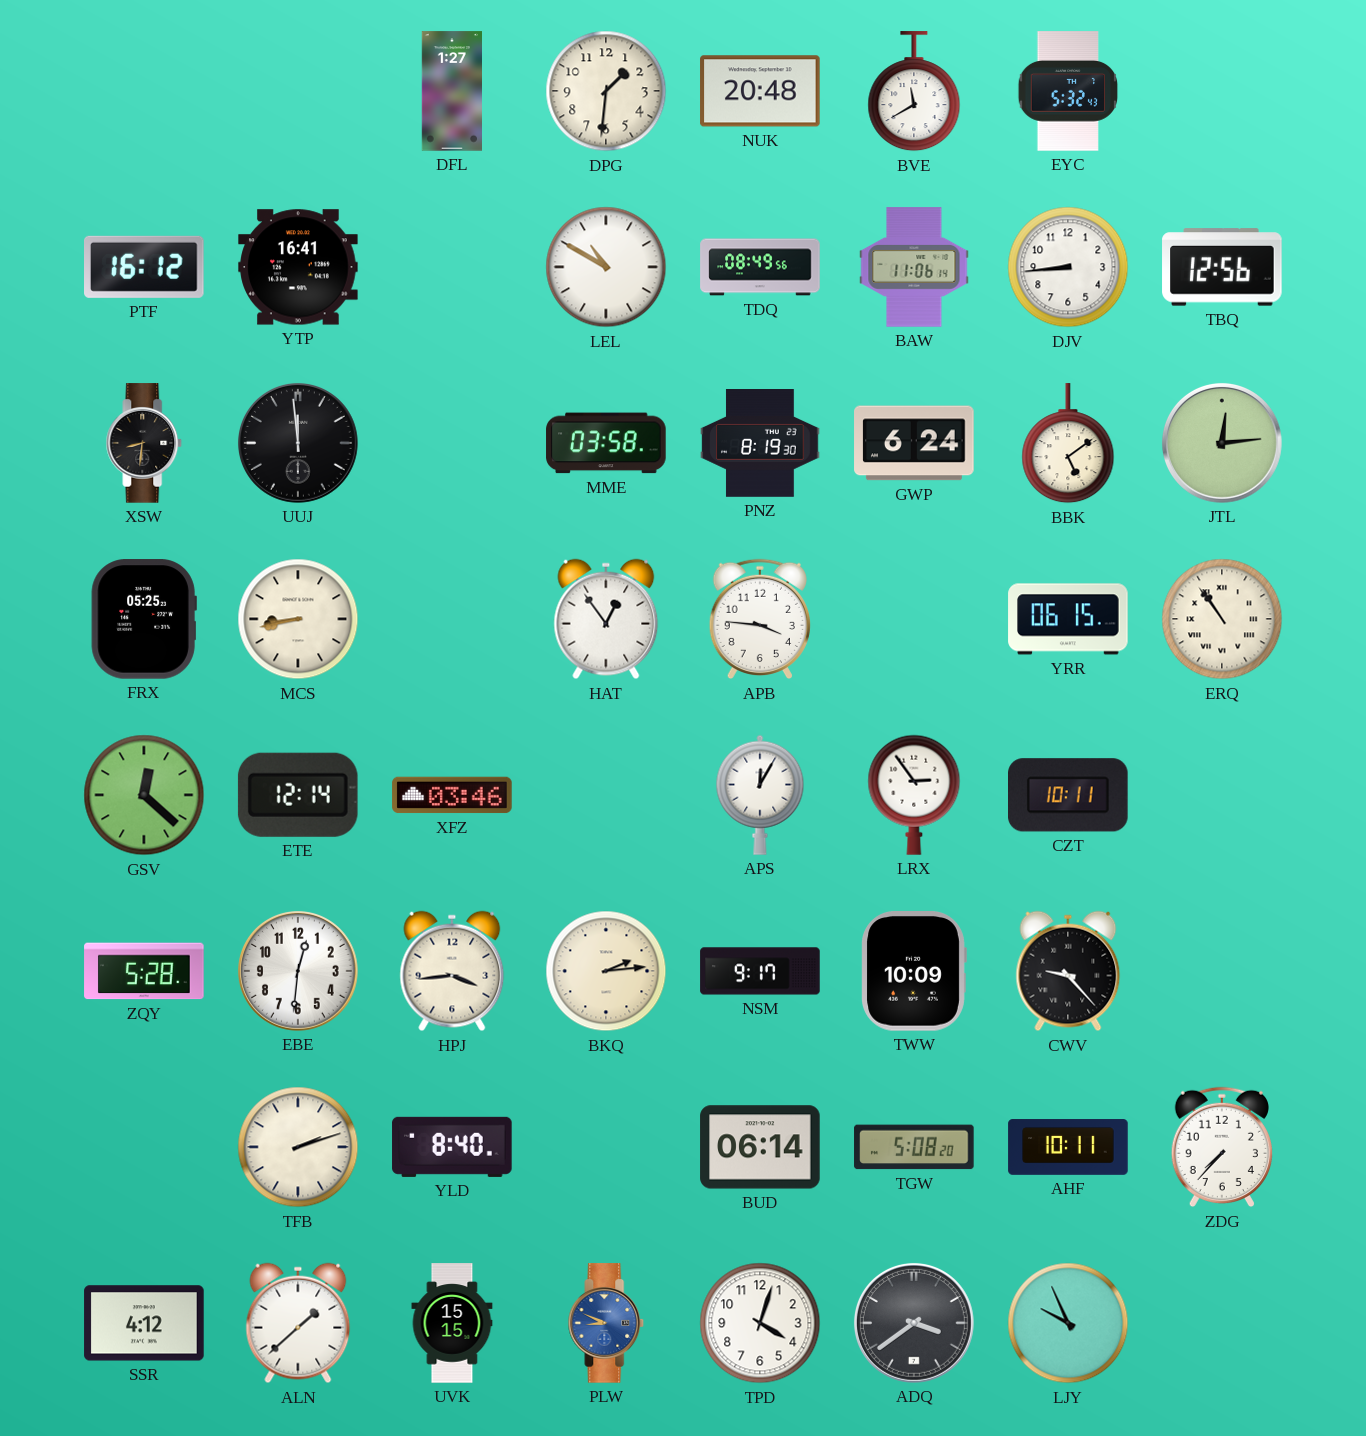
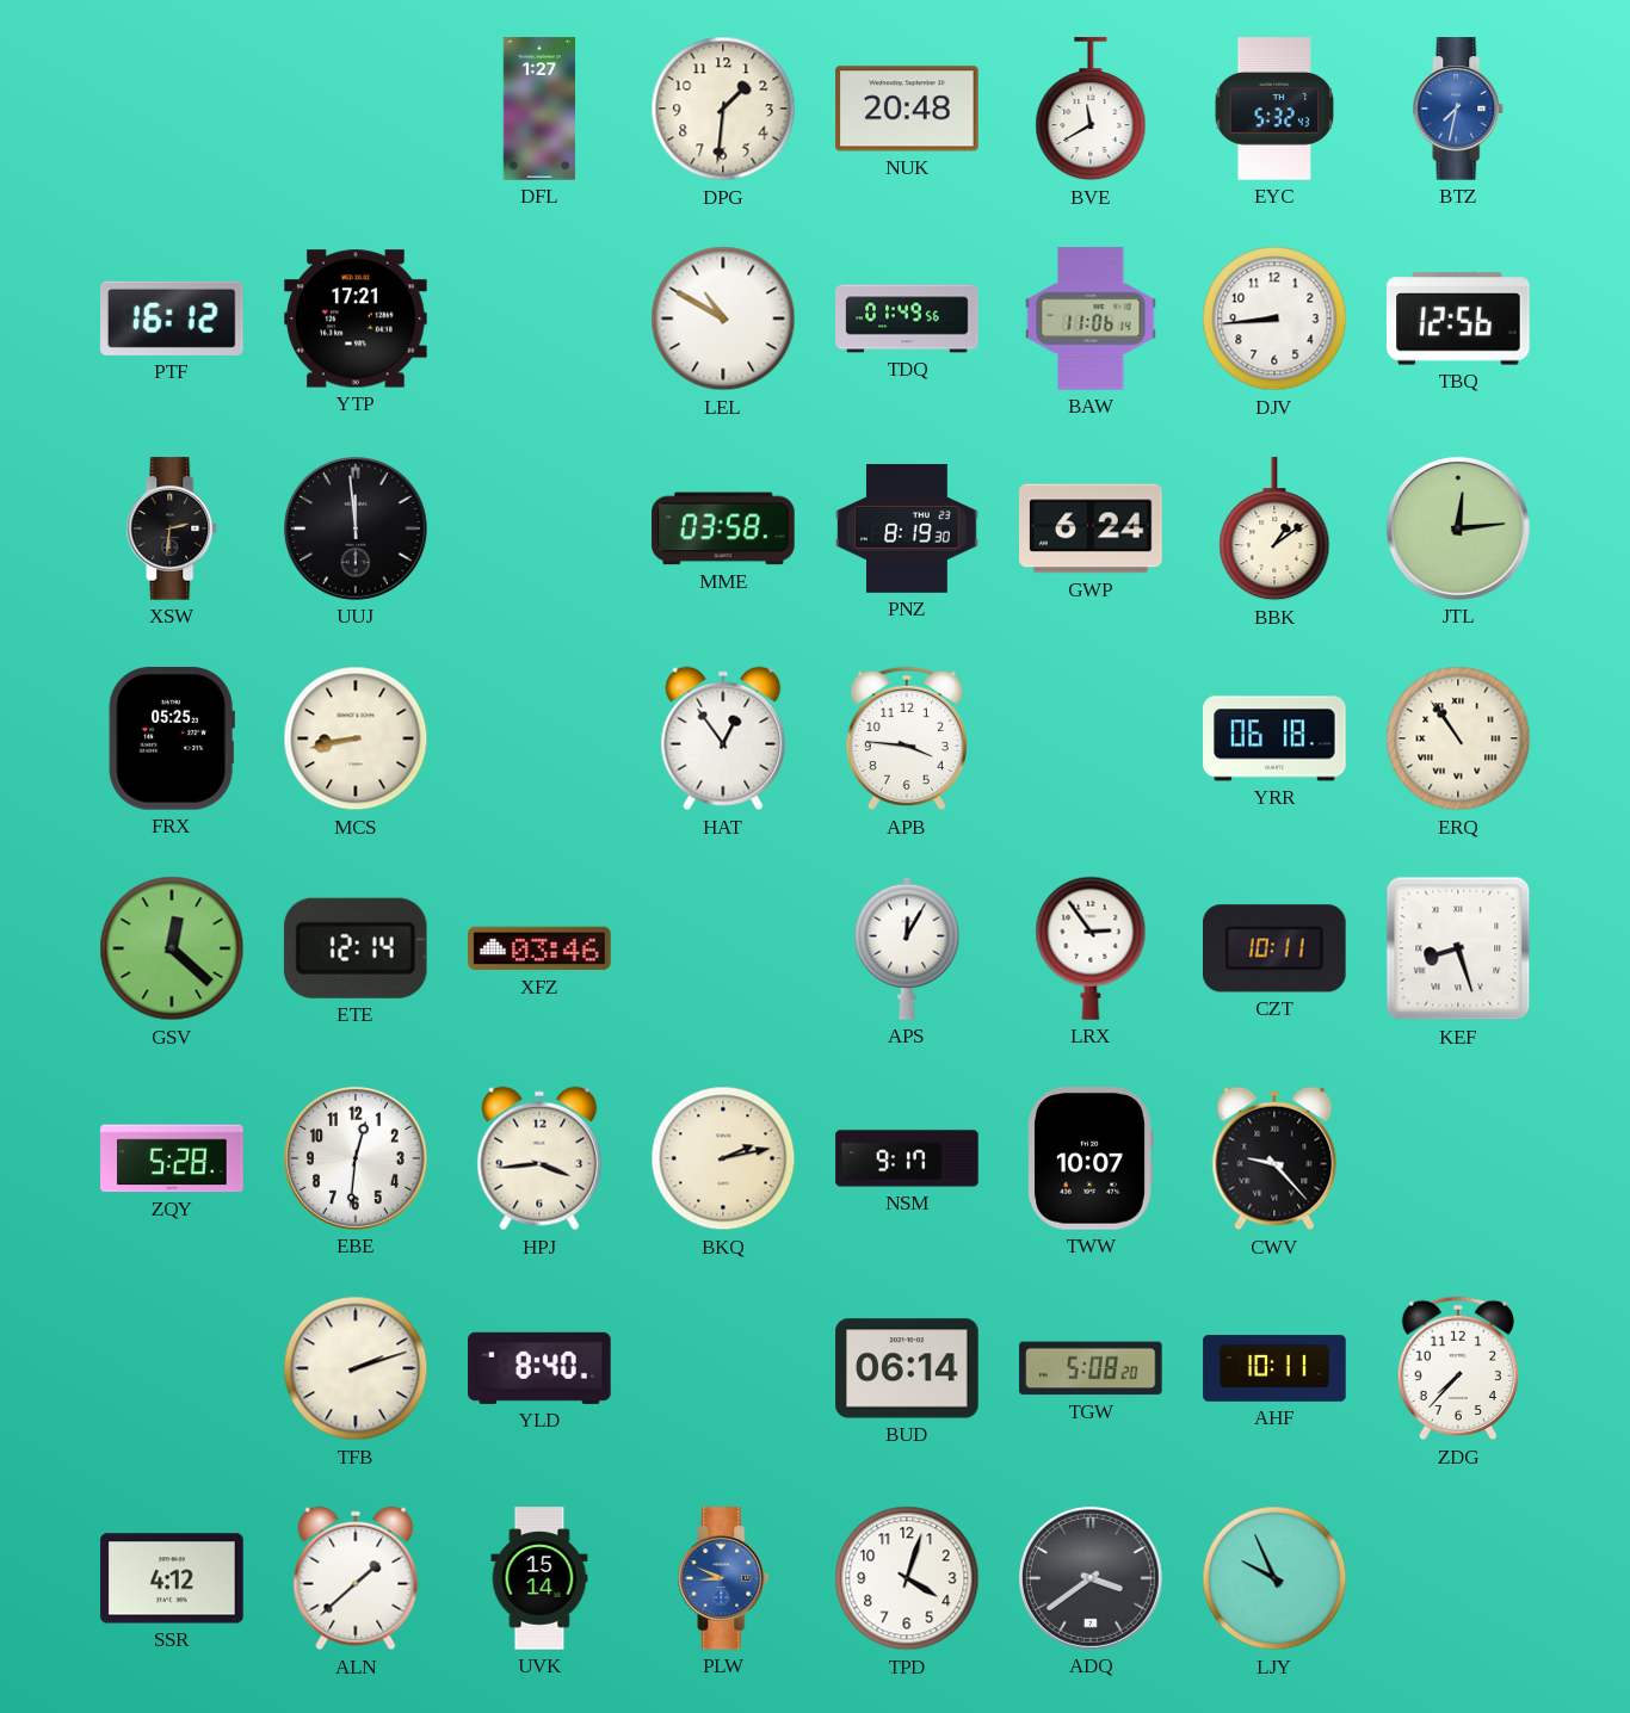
BTZ: none -> 7:32
YTP: 16:41 -> 17:21
TDQ: 08:49 -> 01:49
XSW: 8:31 -> 2:31
BBK: 5:09 -> 1:09
YRR: 06:15 -> 06:18
KEF: none -> 8:27
BKQ: 2:14 -> 2:13
TWW: 10:09 -> 10:07
UVK: 15:15 -> 15:14
